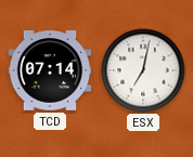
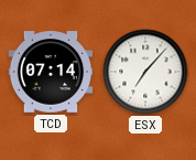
ESX: 7:02 -> 7:07
